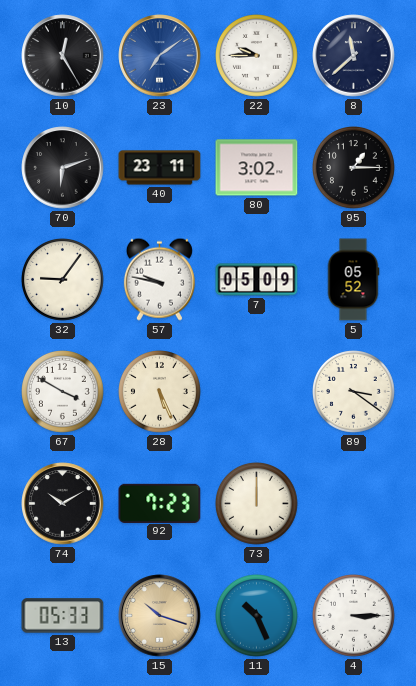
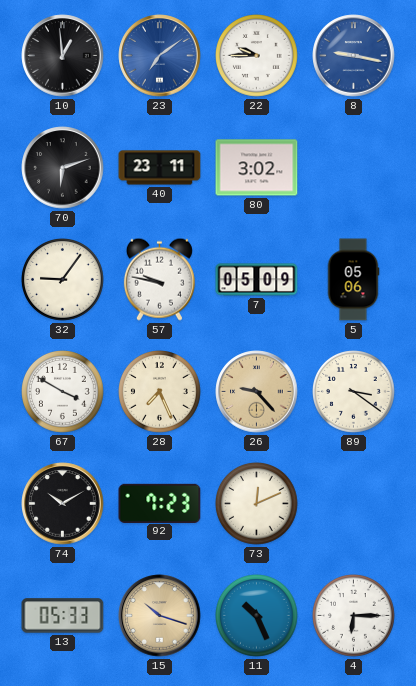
10: 12:25 -> 12:59
8: 11:38 -> 9:17
8 dial: navy -> blue
95: 1:15 -> none
5: 05:52 -> 05:06
28: 5:26 -> 7:26
26: none -> 9:23
73: 12:00 -> 12:11
4: 3:15 -> 6:15
